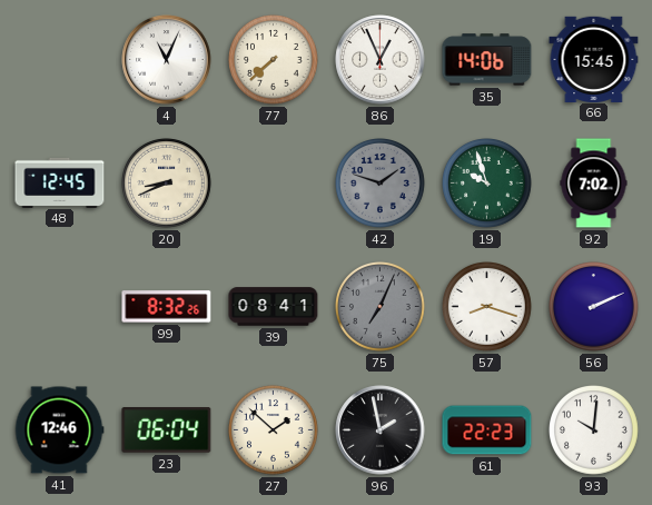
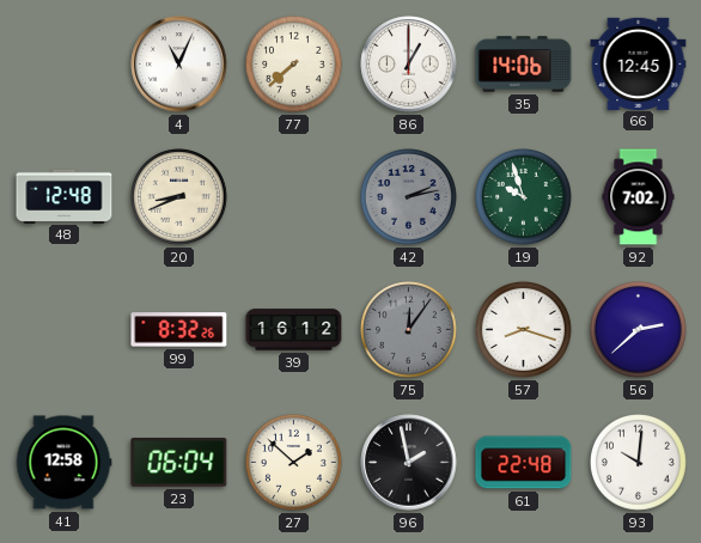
86: 12:56 -> 1:00
66: 15:45 -> 12:45
48: 12:45 -> 12:48
42: 1:48 -> 2:13
39: 08:41 -> 16:12
75: 7:04 -> 12:06
56: 2:11 -> 2:38
41: 12:46 -> 12:58
61: 22:23 -> 22:48
